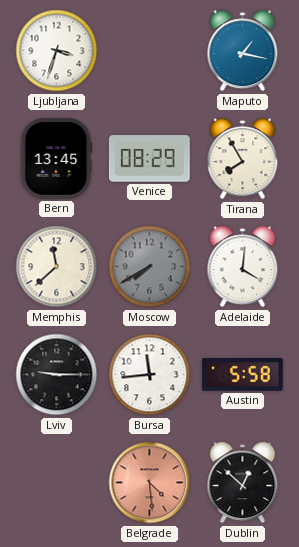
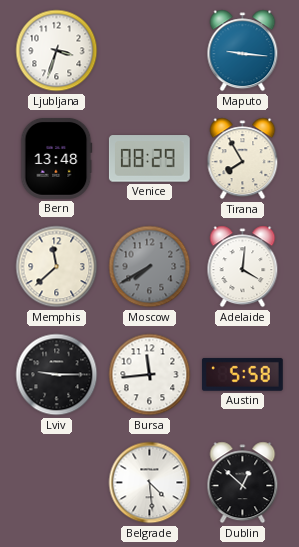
Maputo: 1:17 -> 9:16
Bern: 13:45 -> 13:48
Belgrade dial: salmon -> white
